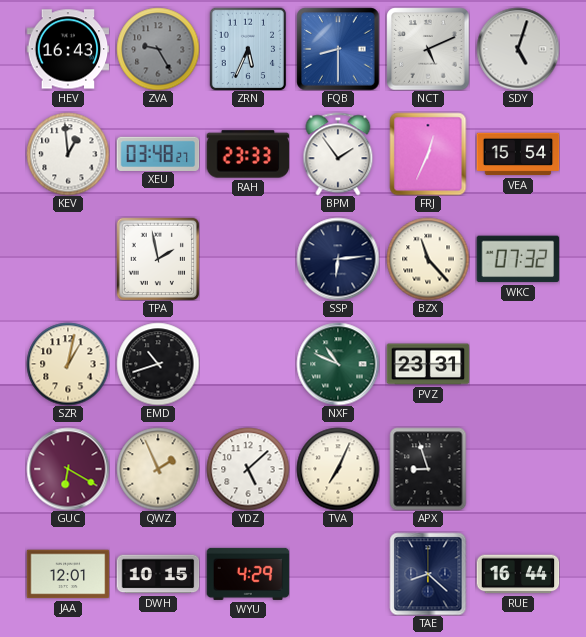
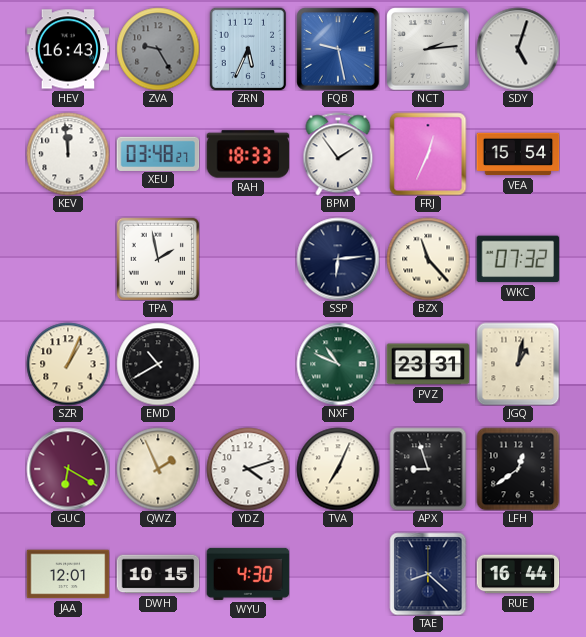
FQB: 8:30 -> 9:28
NCT: 5:11 -> 2:14
KEV: 12:59 -> 11:59
RAH: 23:33 -> 18:33
SZR: 1:02 -> 1:04
EMD: 10:42 -> 10:40
JGQ: none -> 1:02
YDZ: 5:08 -> 4:12
LFH: none -> 12:39
WYU: 4:29 -> 4:30
